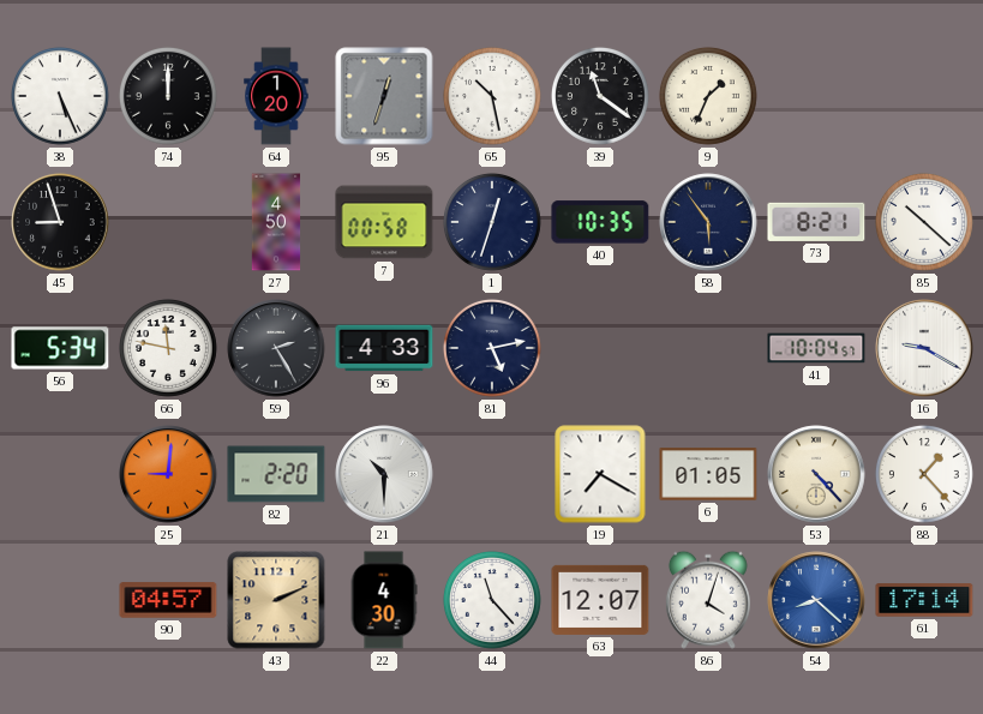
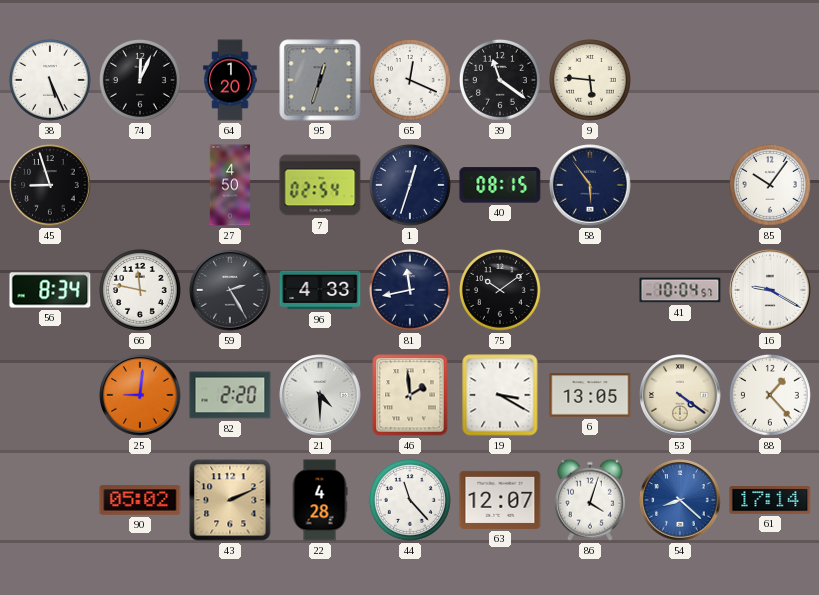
74: 12:00 -> 12:04
65: 10:28 -> 12:19
9: 1:34 -> 5:46
7: 00:58 -> 02:54
40: 10:35 -> 08:15
73: 8:21 -> none
85: 10:22 -> 10:06
56: 5:34 -> 8:34
81: 5:13 -> 11:43
75: none -> 10:09
21: 10:30 -> 4:30
46: none -> 1:59
19: 7:20 -> 3:20
6: 01:05 -> 13:05
53: 4:23 -> 4:21
90: 04:57 -> 05:02
22: 4:30 -> 4:28
